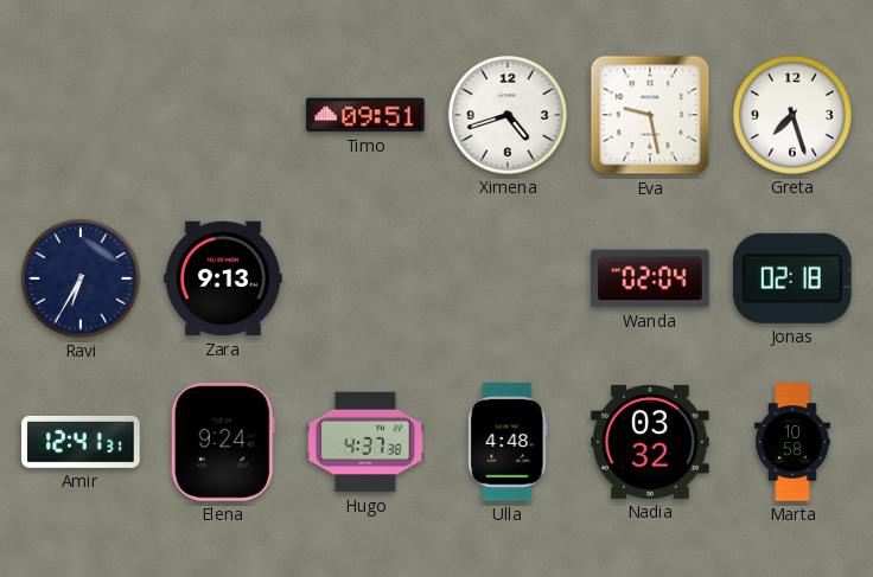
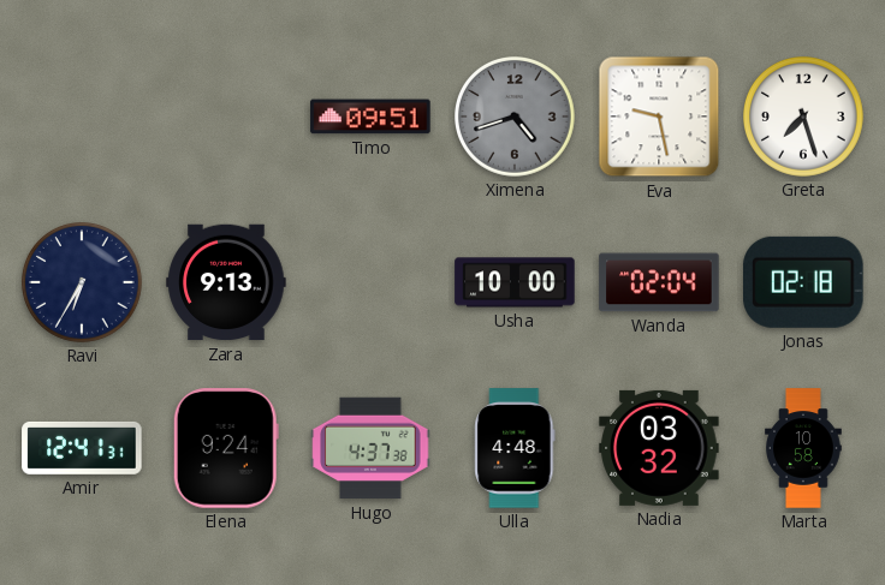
Ximena dial: white -> grey
Usha: none -> 10:00
